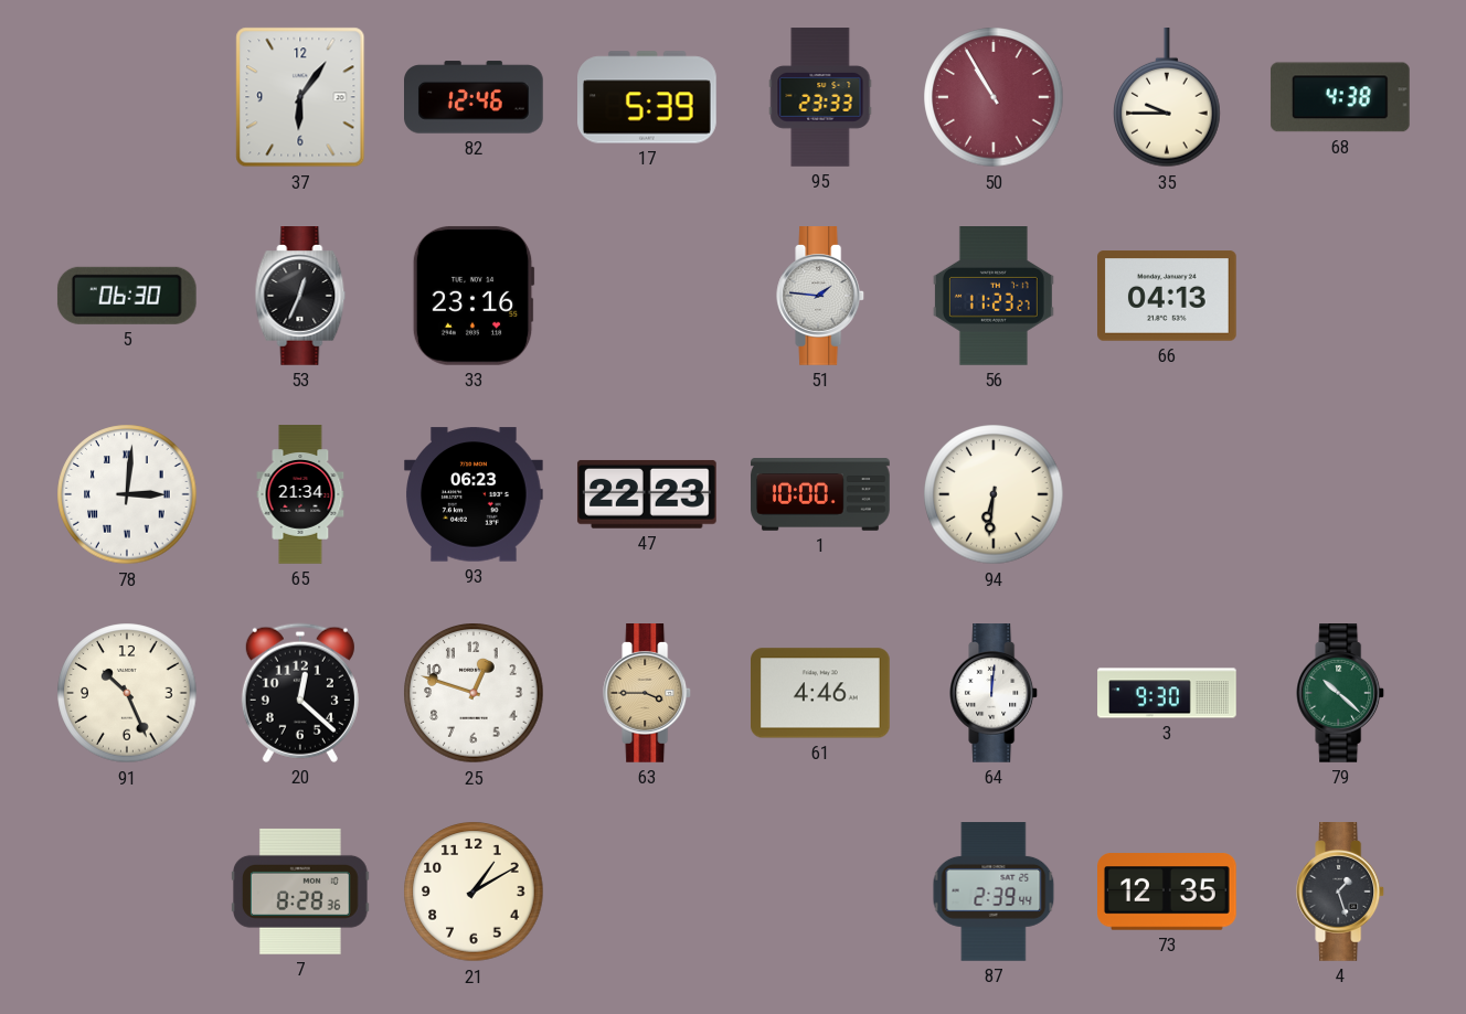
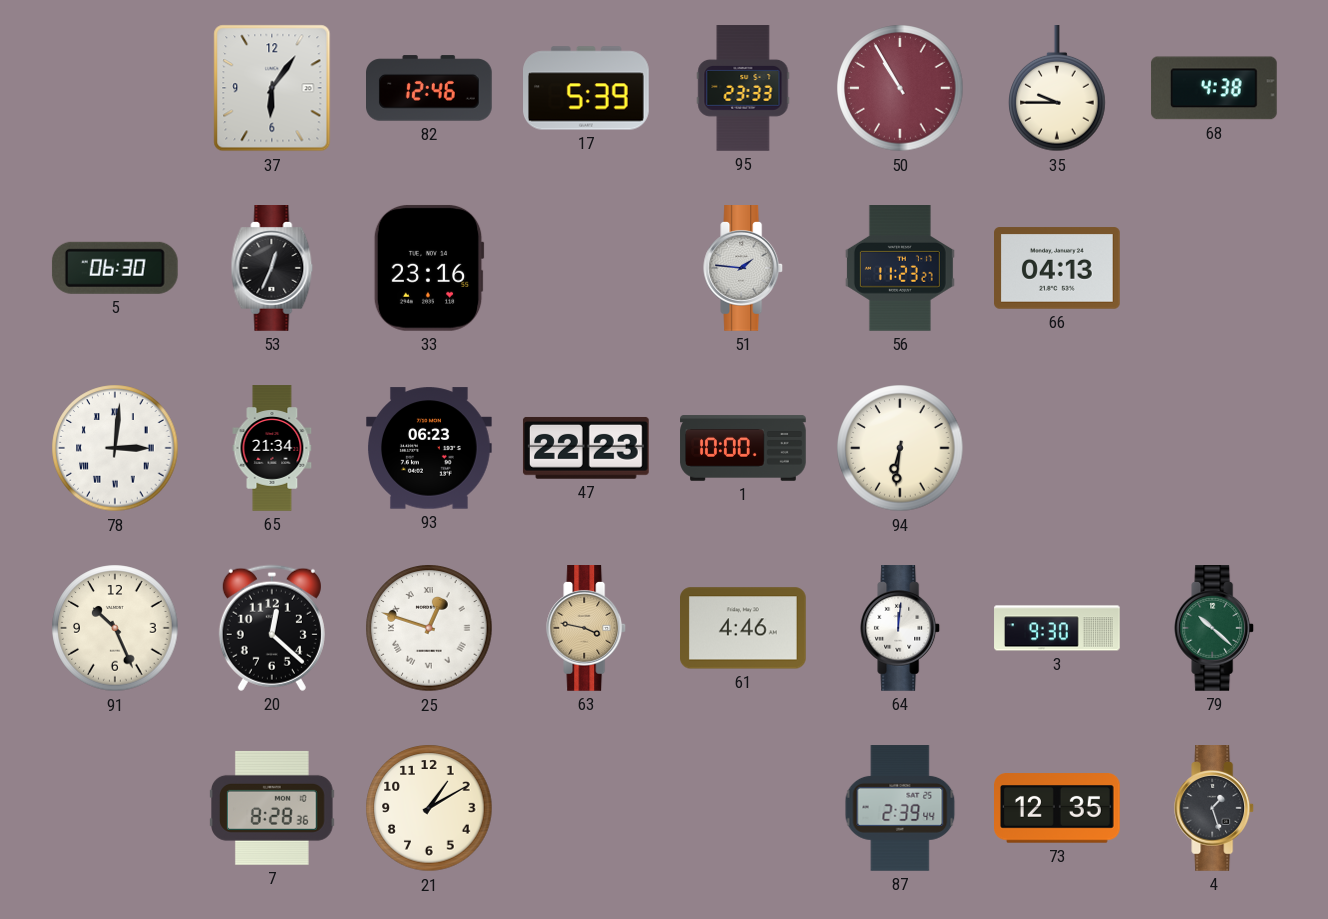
25 numerals: Arabic -> Roman
63: 3:45 -> 3:47
